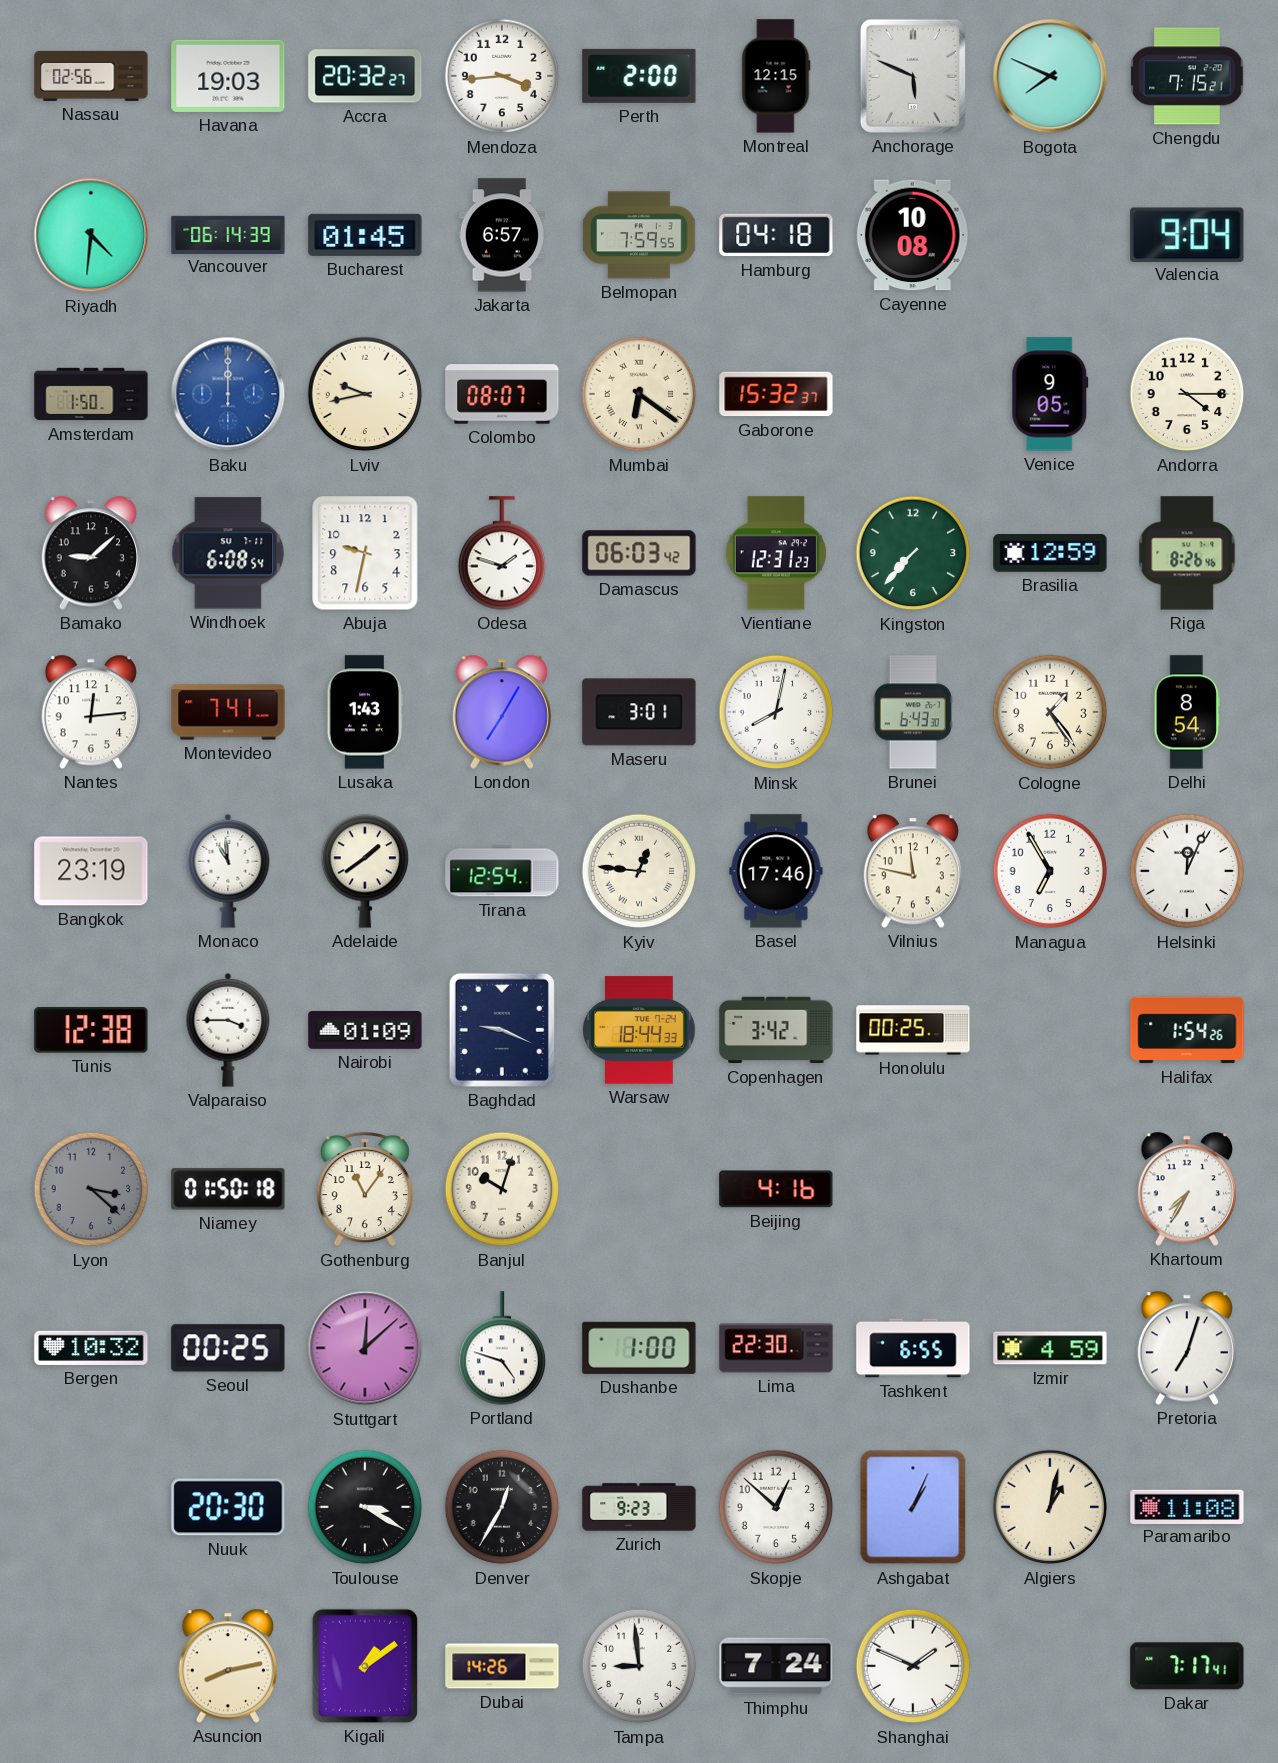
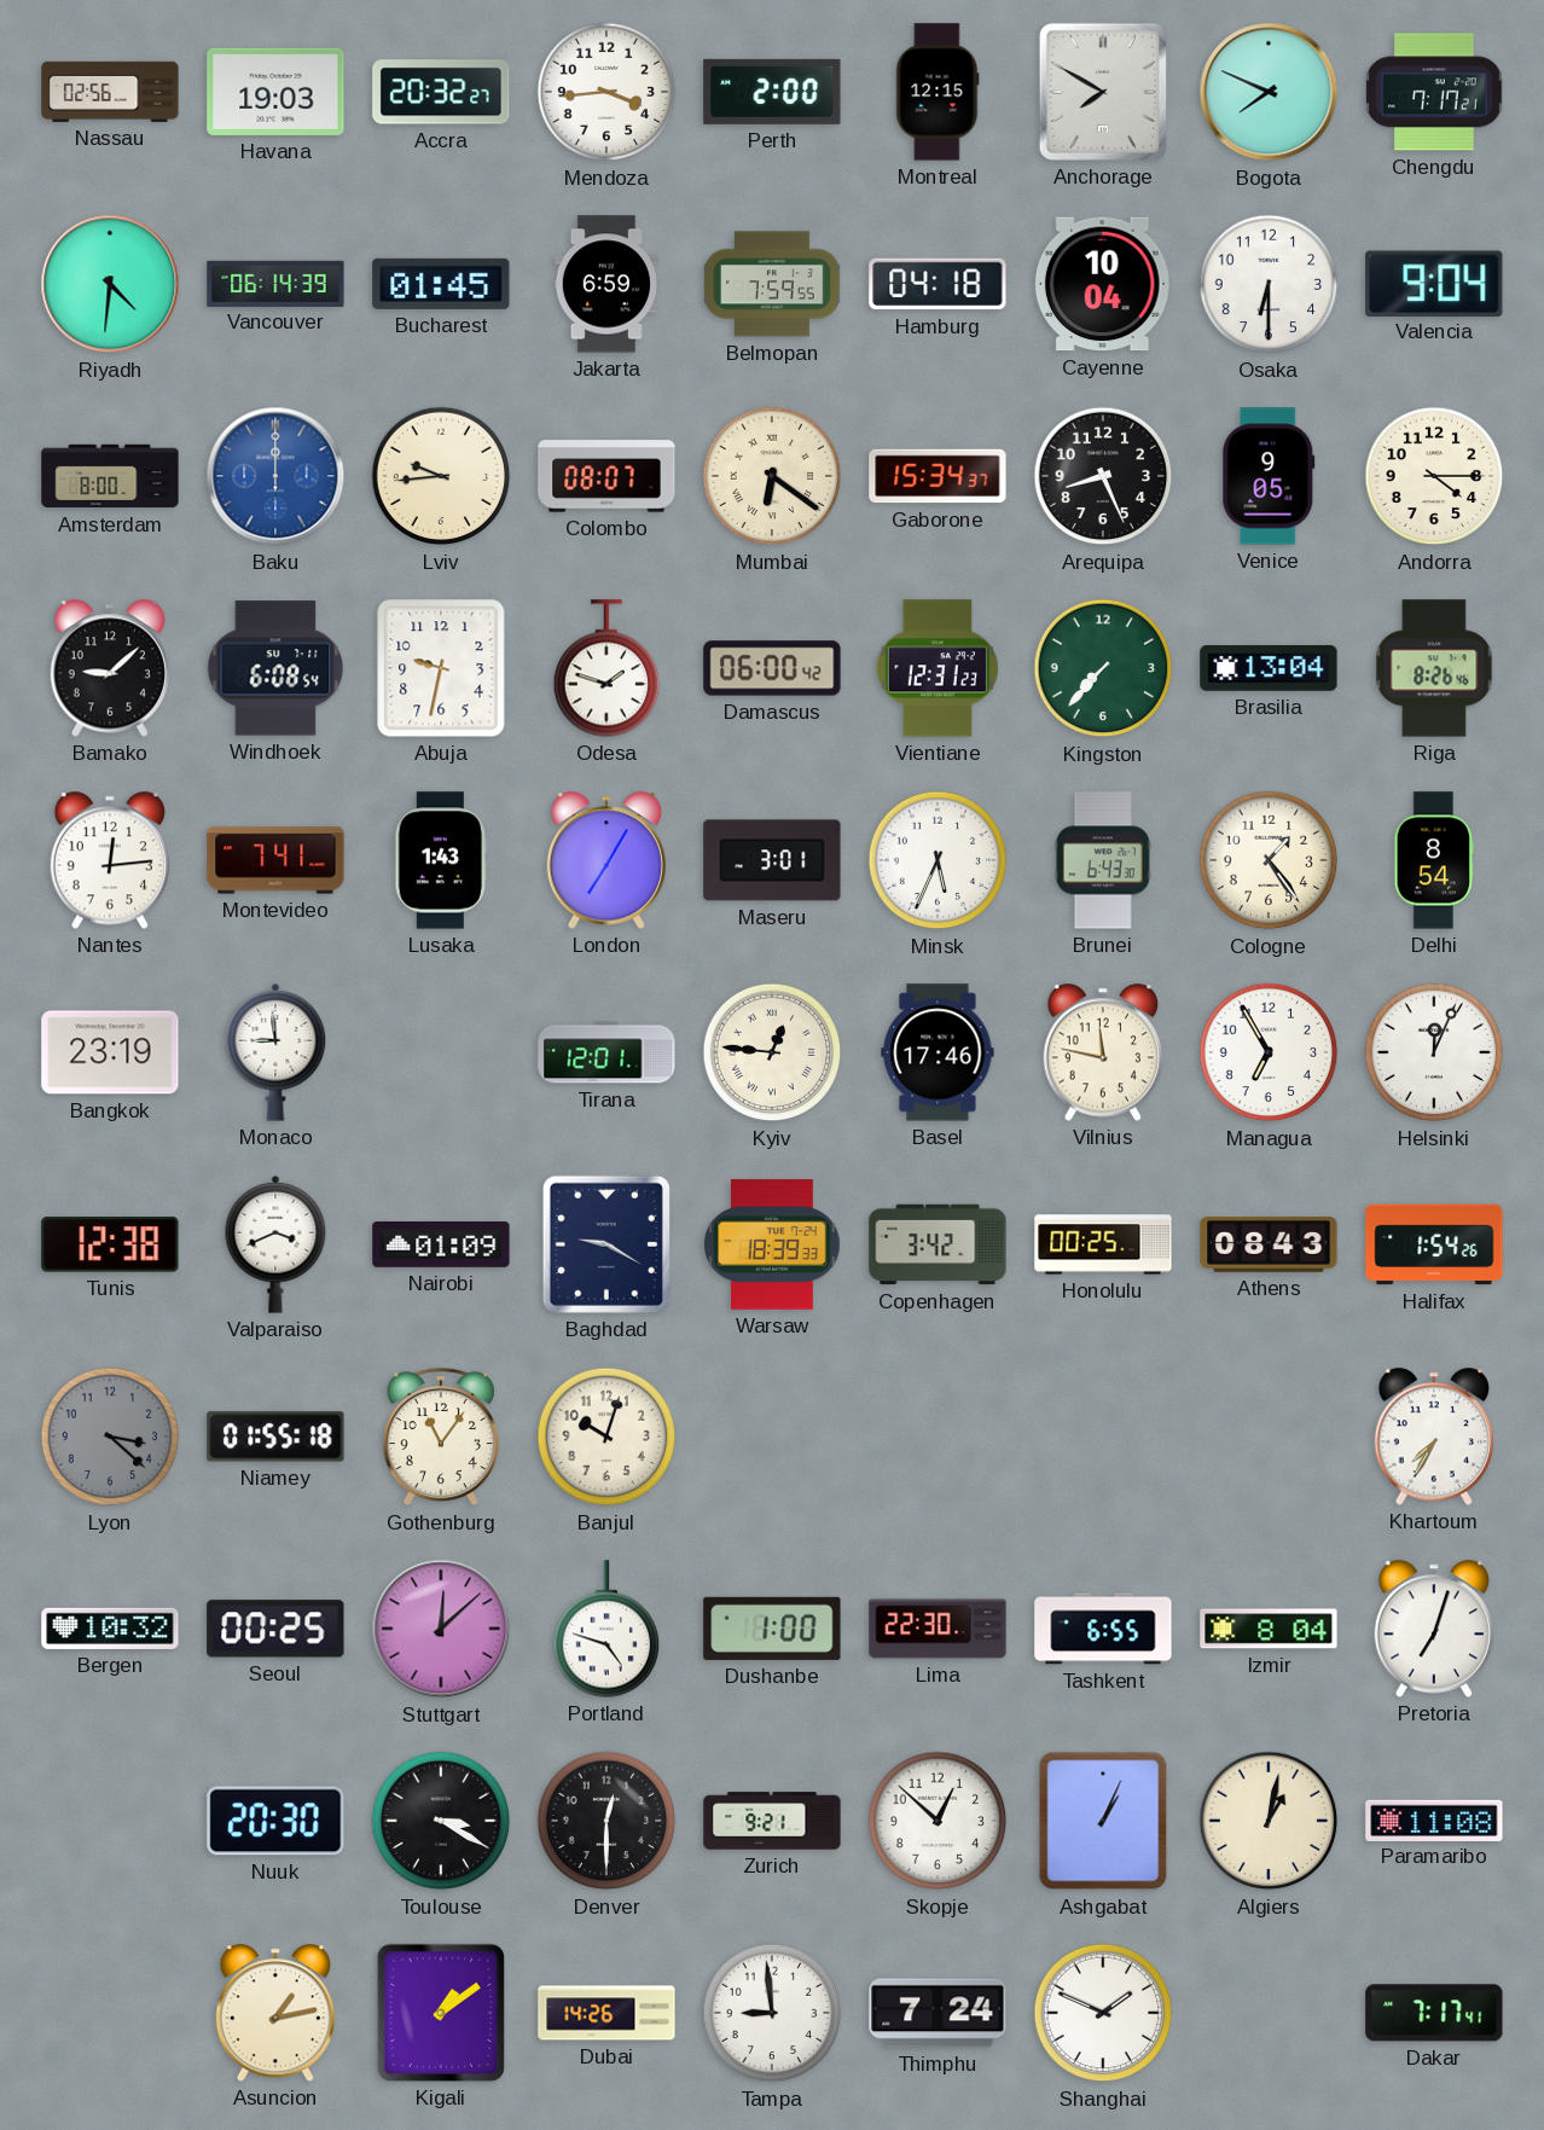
Anchorage: 5:49 -> 7:50
Chengdu: 7:15 -> 7:17
Jakarta: 6:57 -> 6:59
Cayenne: 10:08 -> 10:04
Osaka: none -> 6:30
Amsterdam: 1:50 -> 8:00
Lviv: 9:43 -> 9:44
Gaborone: 15:32 -> 15:34
Arequipa: none -> 8:26
Damascus: 06:03 -> 06:00
Brasilia: 12:59 -> 13:04
Minsk: 8:02 -> 5:34
Monaco: 10:59 -> 8:59
Adelaide: 1:39 -> none
Tirana: 12:54 -> 12:01
Valparaiso: 3:45 -> 3:41
Baghdad: 9:19 -> 9:20
Warsaw: 18:44 -> 18:39
Athens: none -> 08:43
Niamey: 01:50 -> 01:55
Beijing: 4:16 -> none
Izmir: 4:59 -> 8:04
Denver: 12:35 -> 12:30
Zurich: 9:23 -> 9:21
Asuncion: 8:13 -> 1:13
